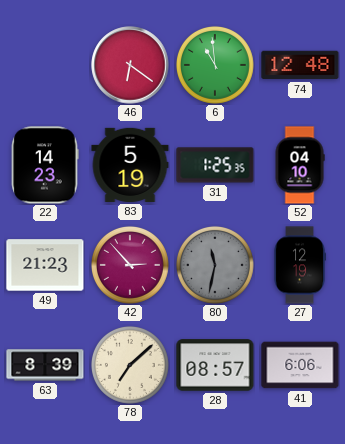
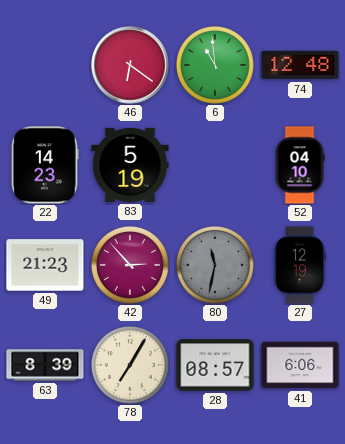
31: 1:25 -> none
78: 7:08 -> 7:05
